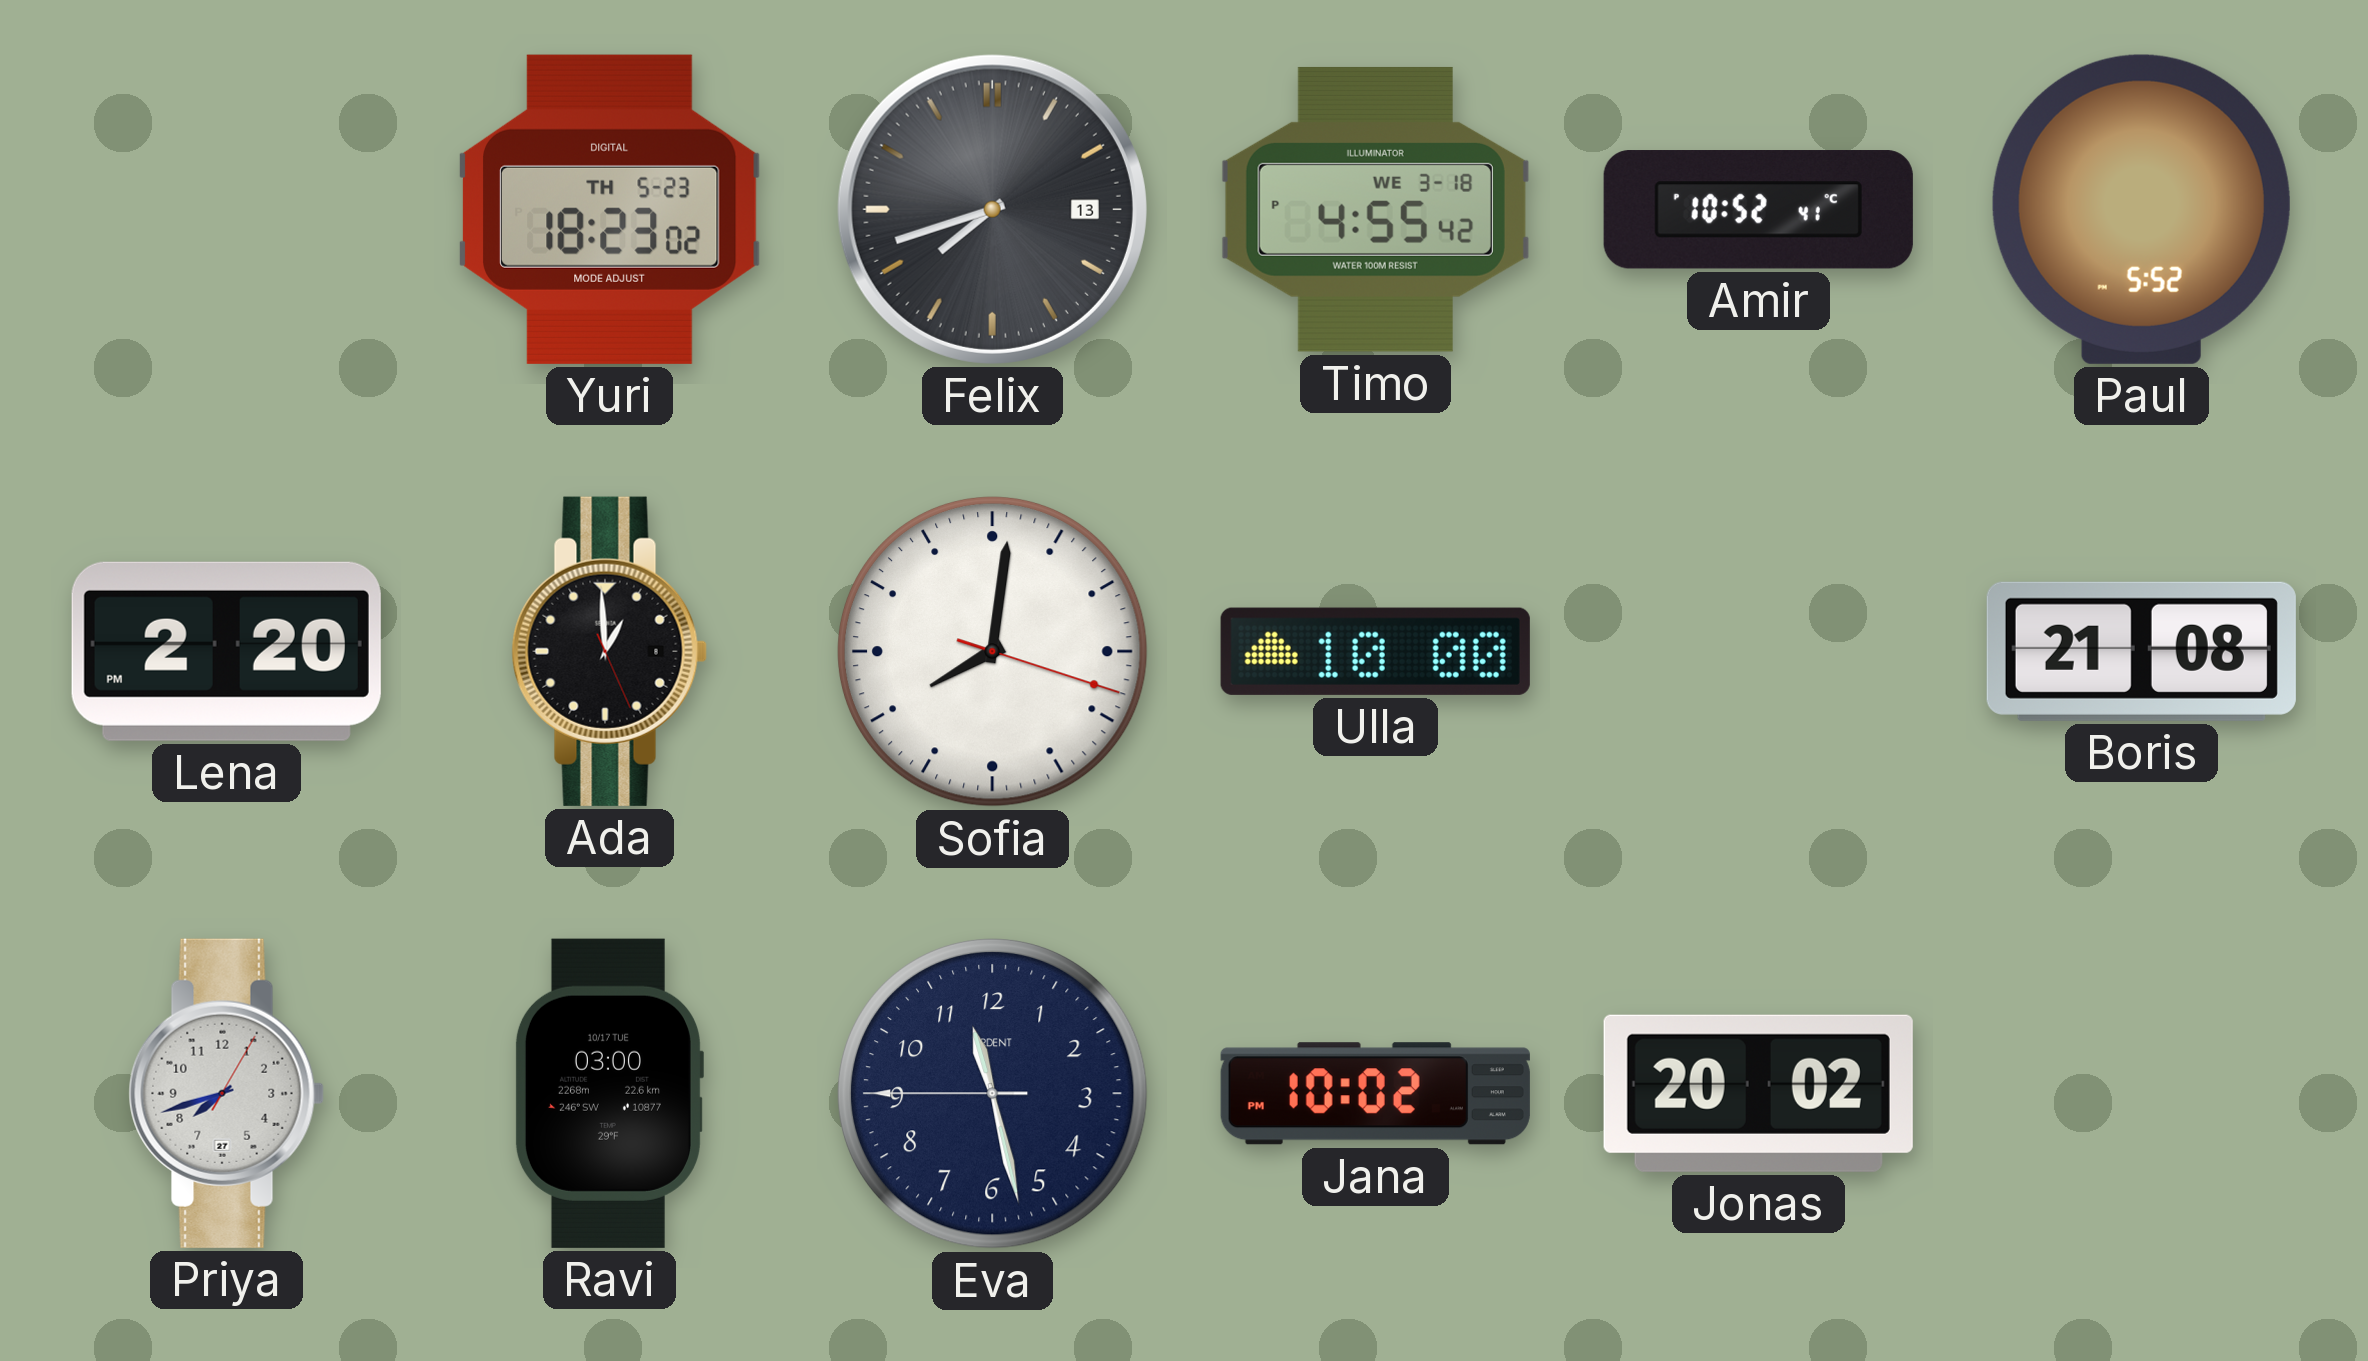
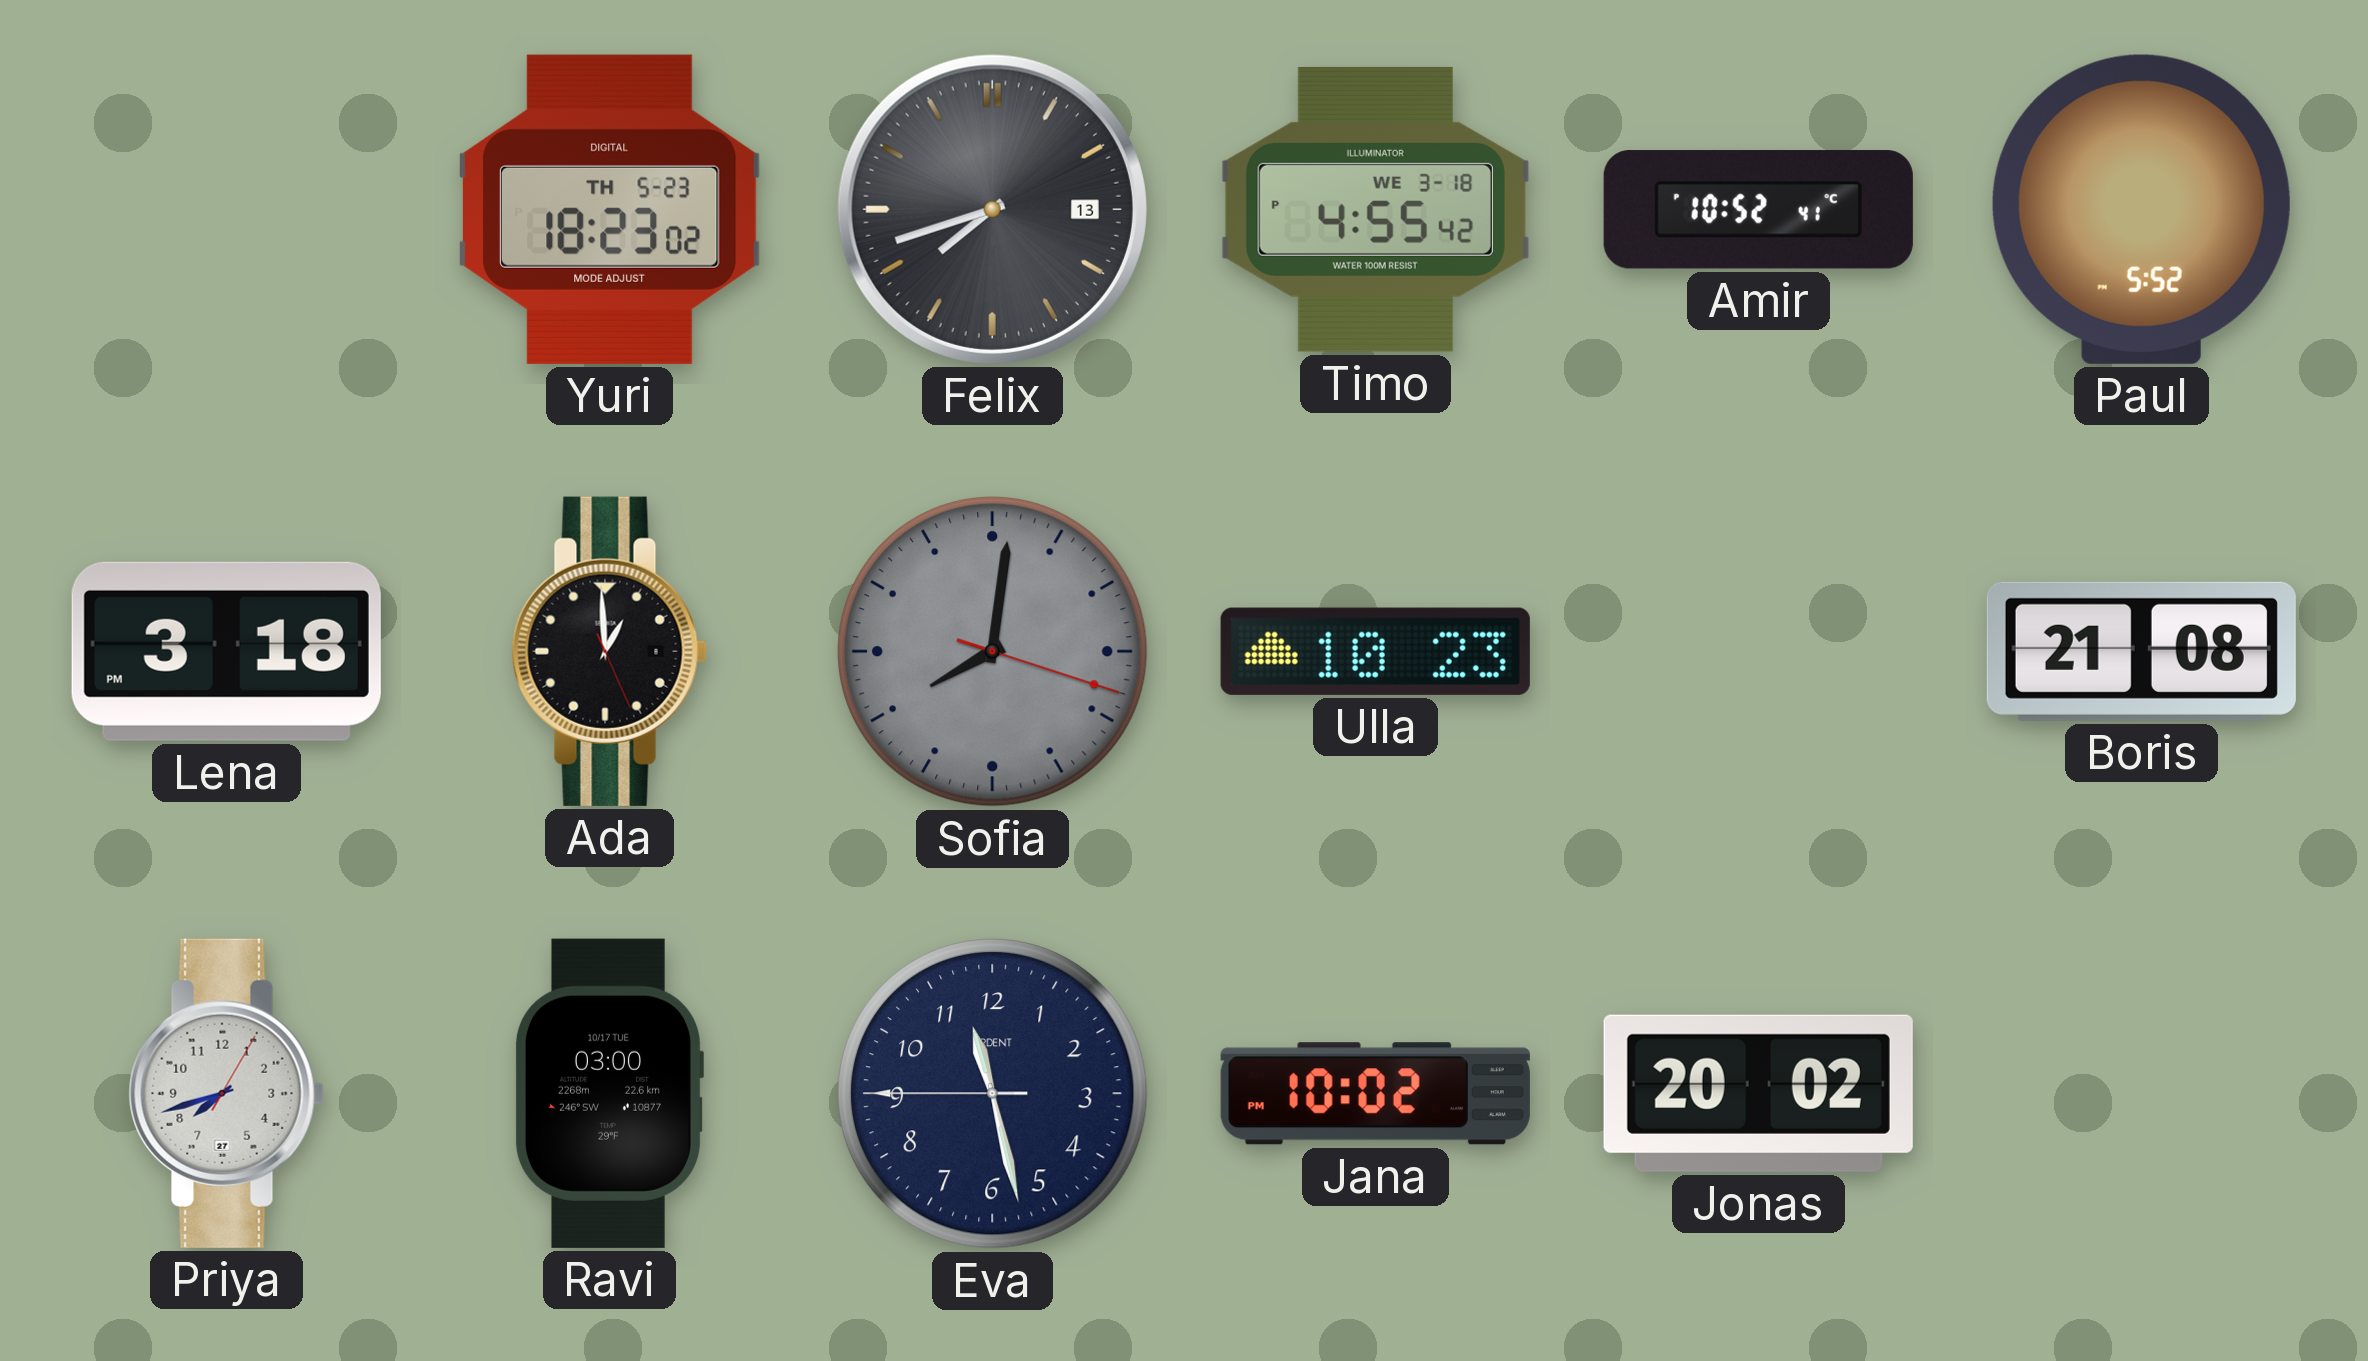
Lena: 2:20 -> 3:18
Sofia dial: white -> grey
Ulla: 10:00 -> 10:23
